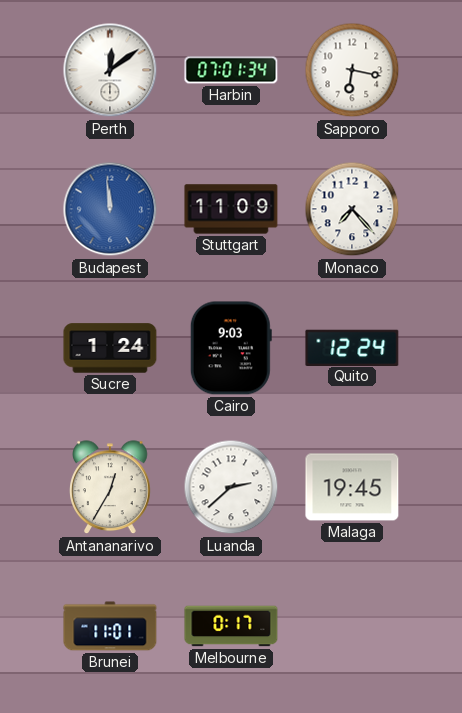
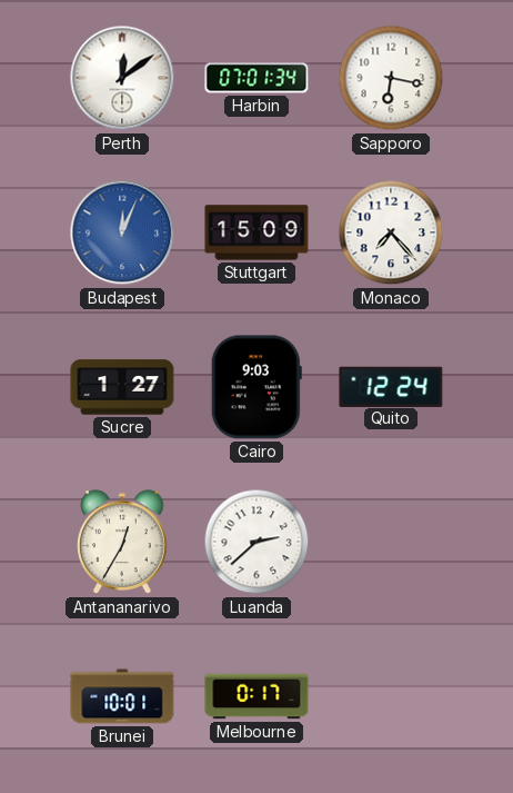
Budapest: 11:59 -> 12:04
Stuttgart: 11:09 -> 15:09
Sucre: 1:24 -> 1:27
Malaga: 19:45 -> none
Brunei: 11:01 -> 10:01
